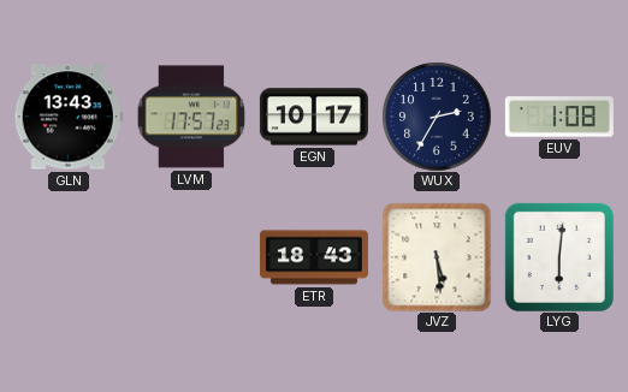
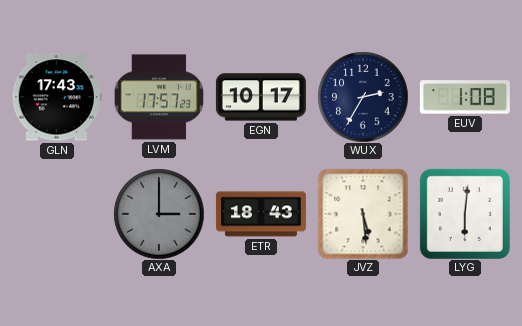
GLN: 13:43 -> 17:43
AXA: none -> 3:00
